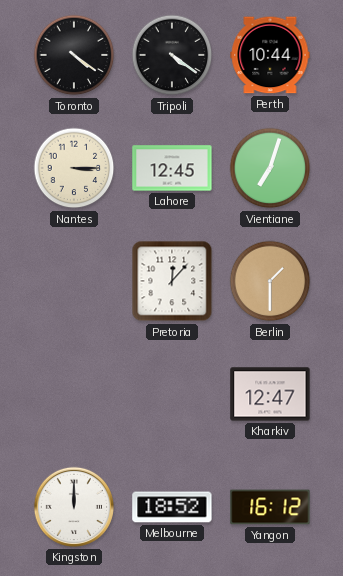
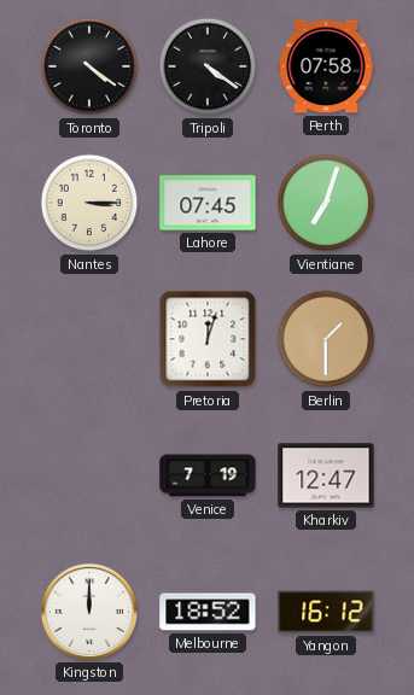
Perth: 10:44 -> 07:58
Lahore: 12:45 -> 07:45
Pretoria: 12:07 -> 12:03
Venice: none -> 7:19
